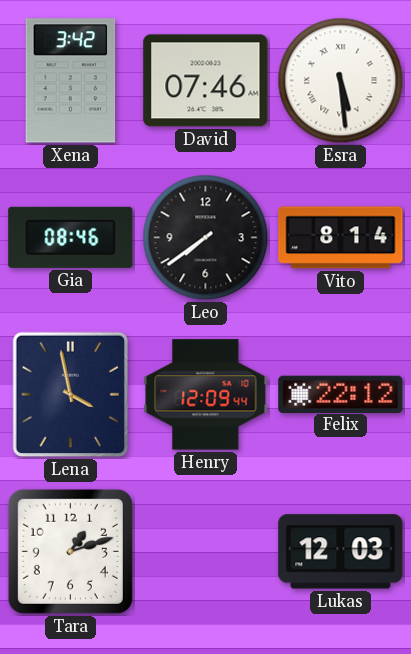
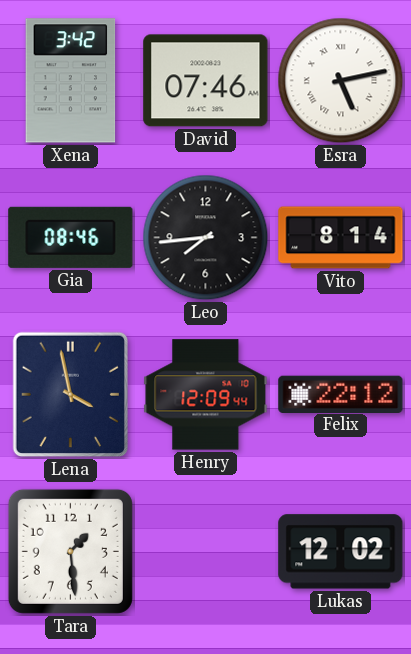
Esra: 5:29 -> 5:13
Leo: 7:39 -> 7:44
Tara: 1:12 -> 1:29
Lukas: 12:03 -> 12:02
